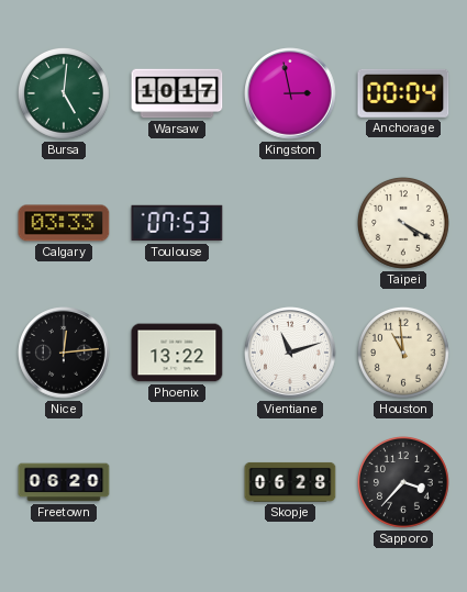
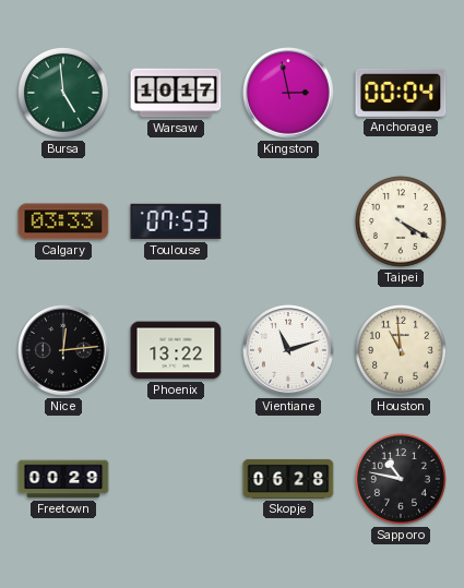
Bursa: 5:01 -> 4:59
Freetown: 06:20 -> 00:29
Sapporo: 3:37 -> 10:47
